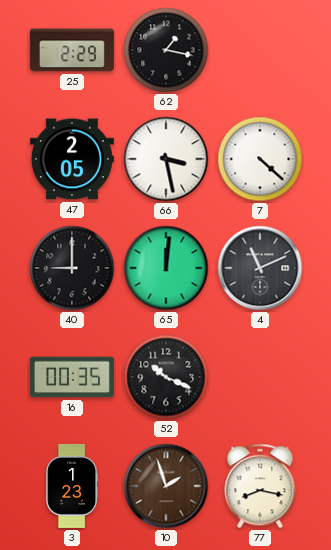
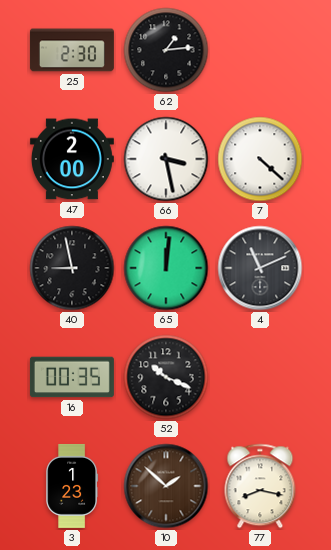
25: 2:29 -> 2:30
62: 1:17 -> 1:14
47: 2:05 -> 2:00
40: 9:00 -> 8:58
10: 1:57 -> 1:52
